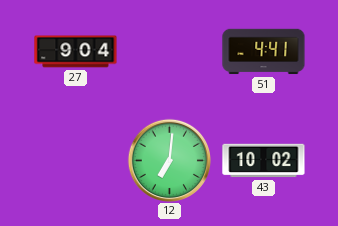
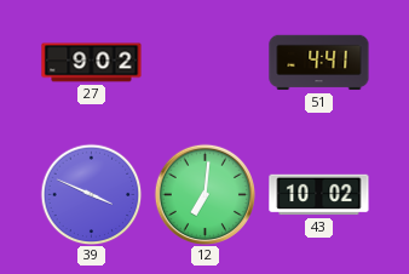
27: 9:04 -> 9:02
39: none -> 3:49
